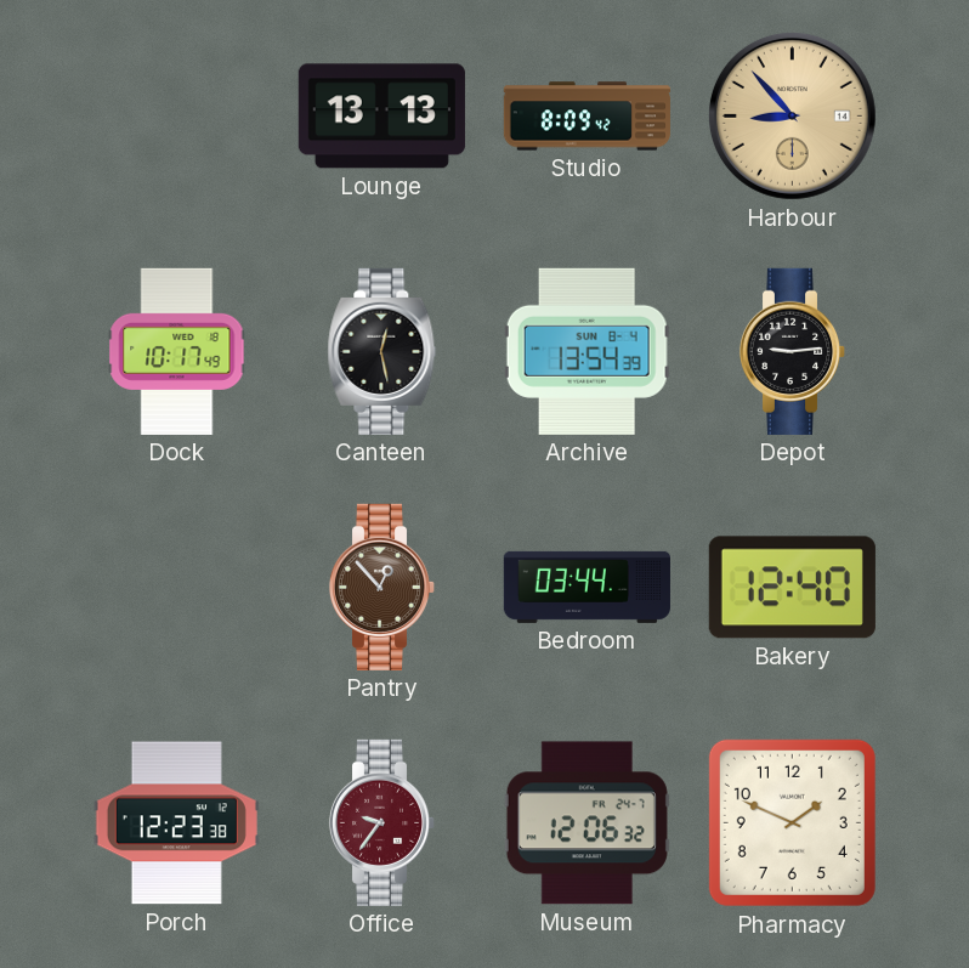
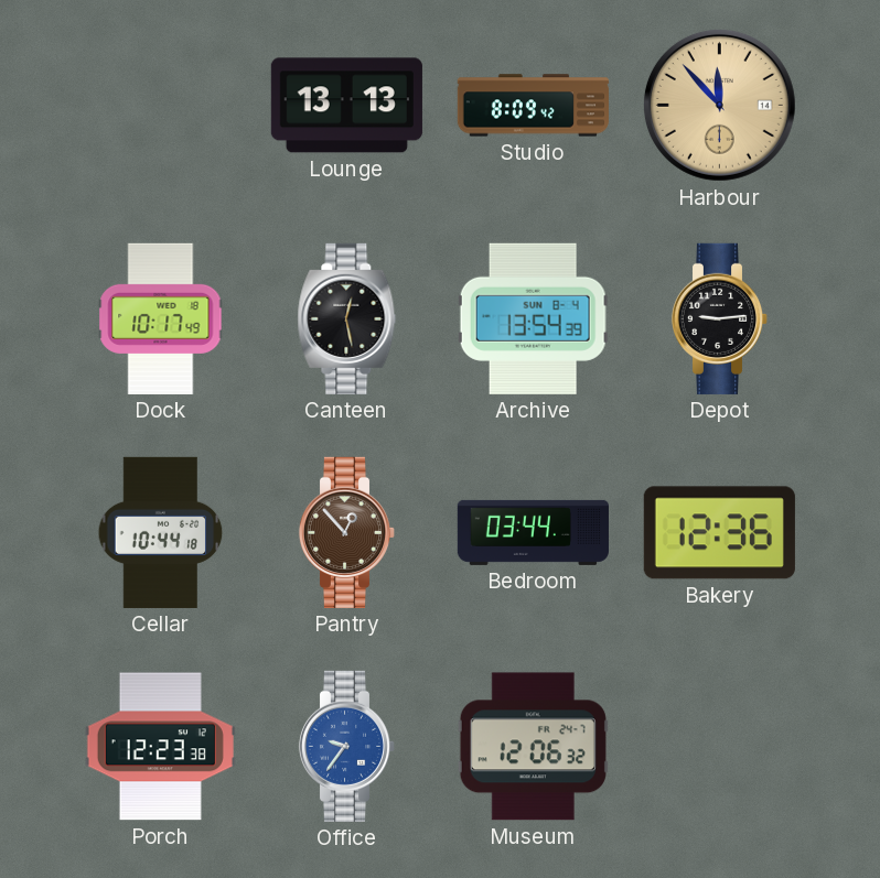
Harbour: 8:53 -> 11:53
Cellar: none -> 10:44
Bakery: 12:40 -> 12:36
Office dial: burgundy -> blue
Pharmacy: 1:49 -> none
